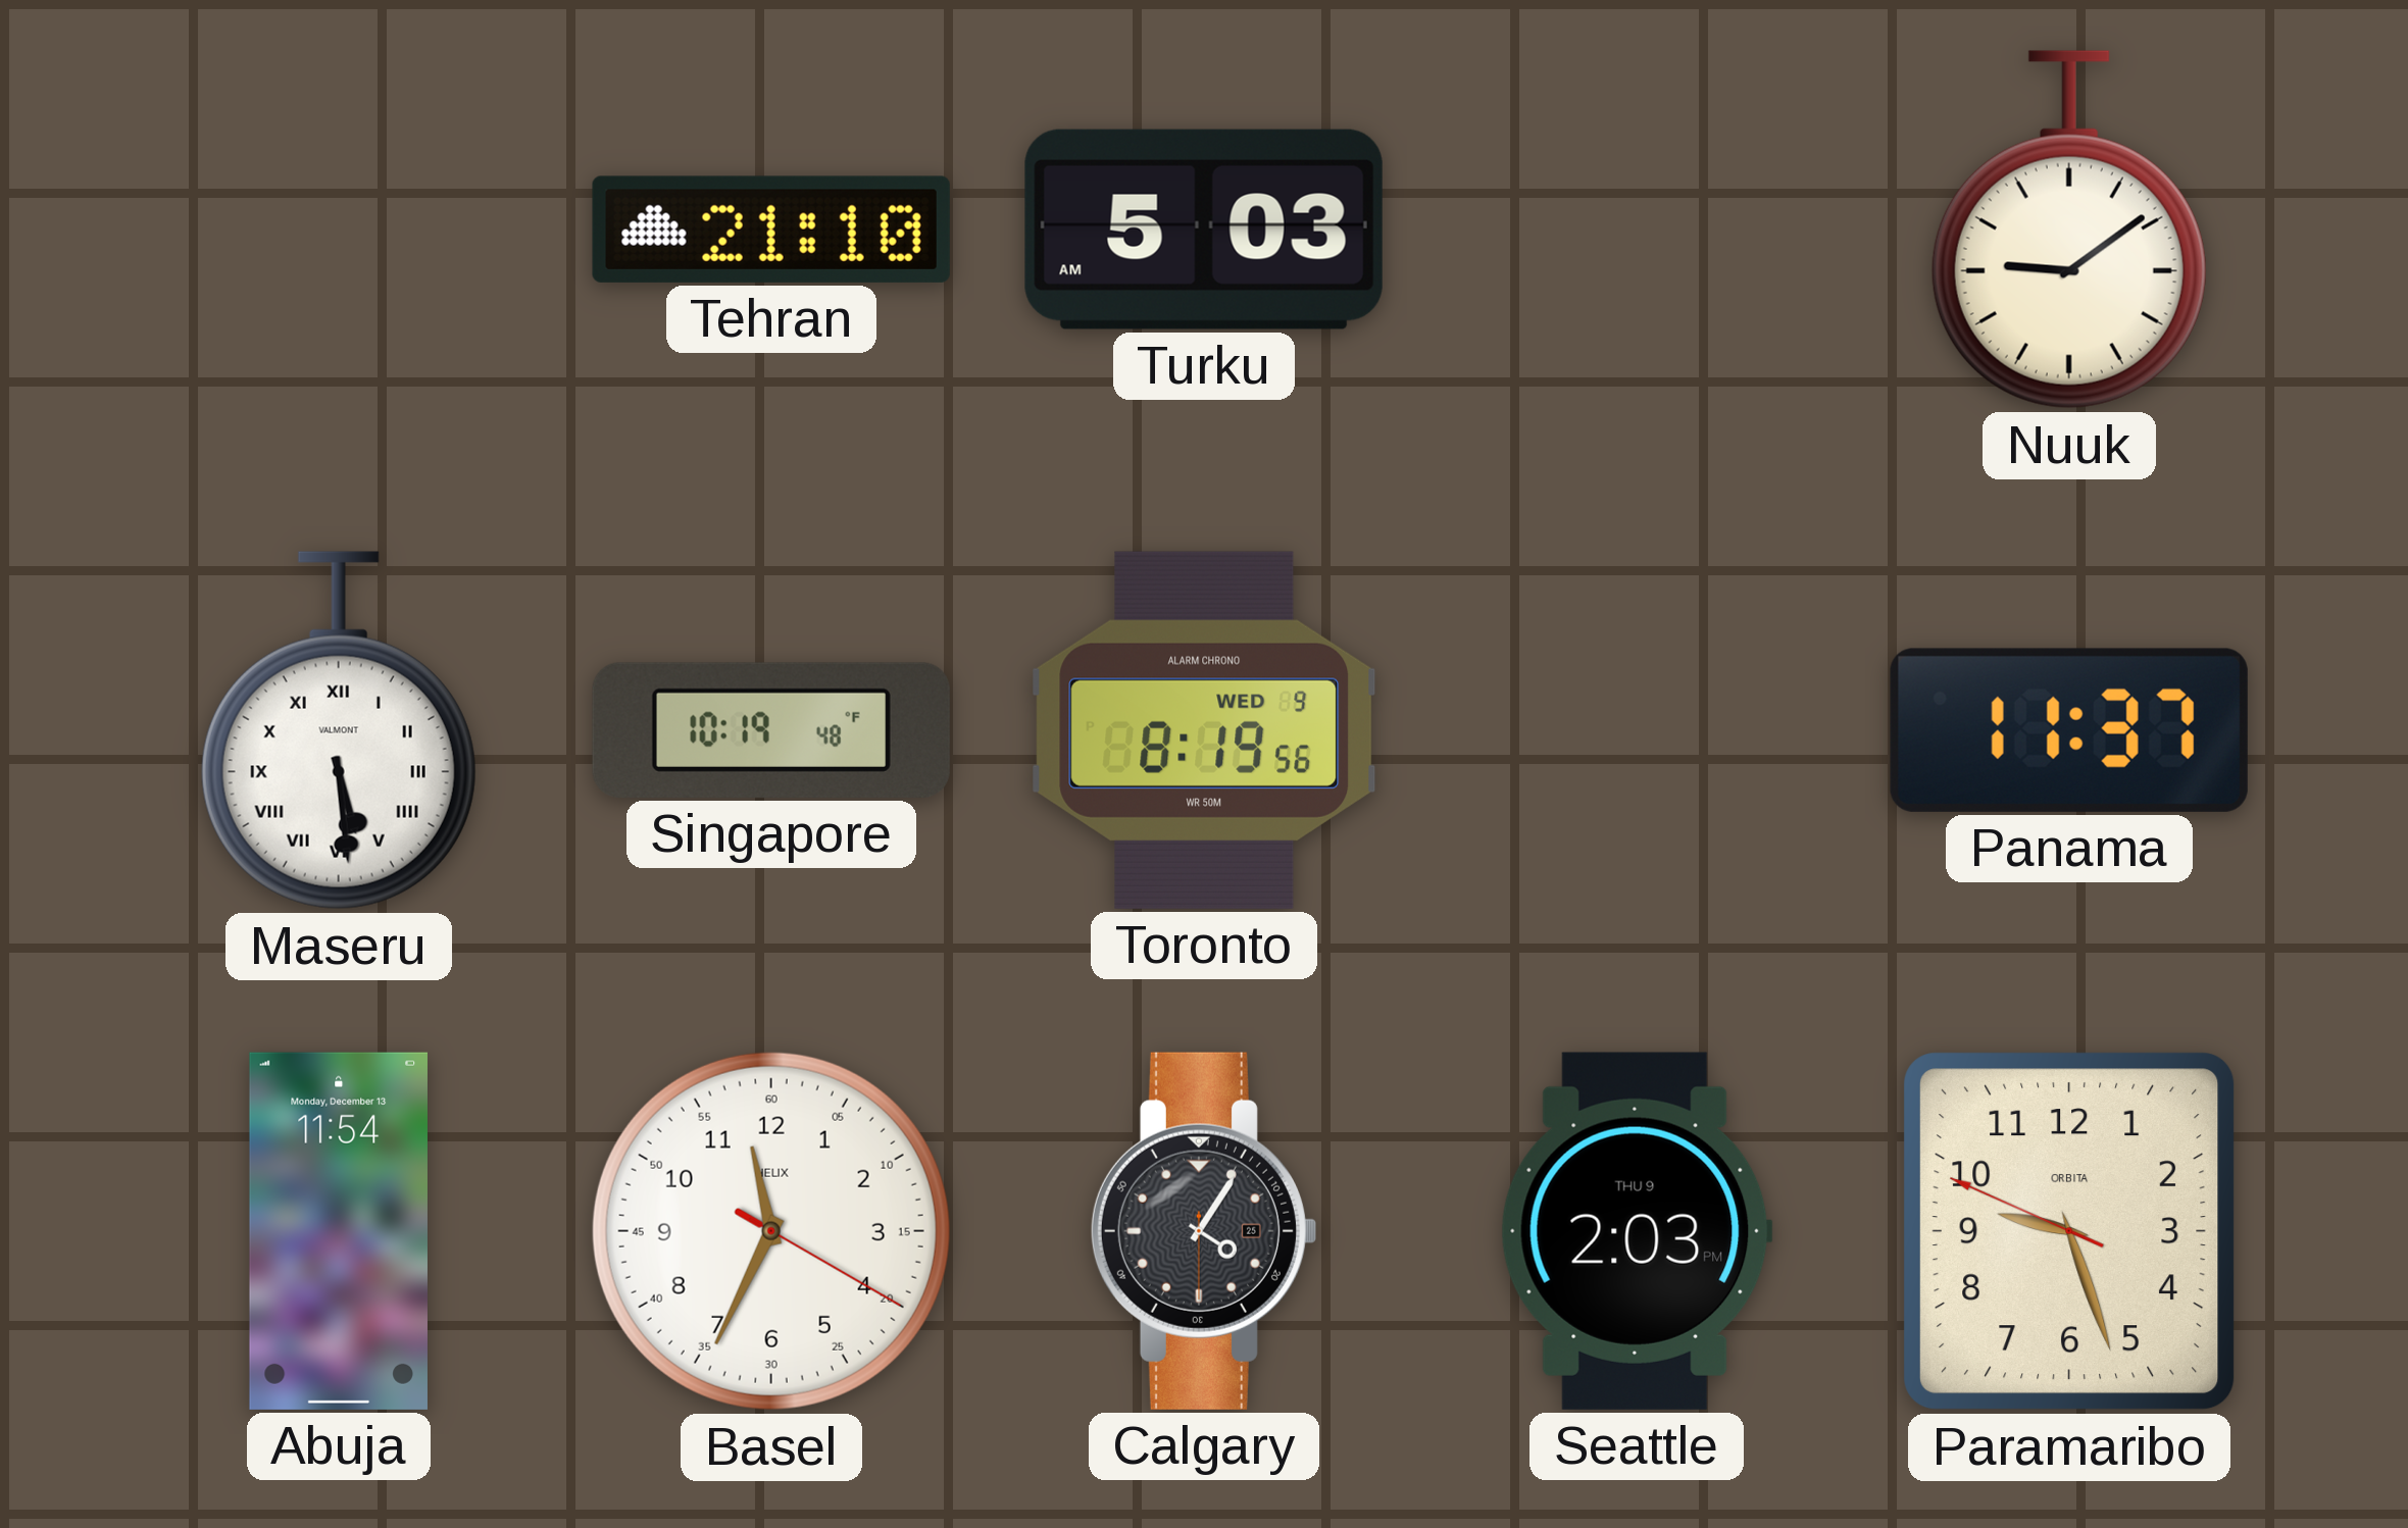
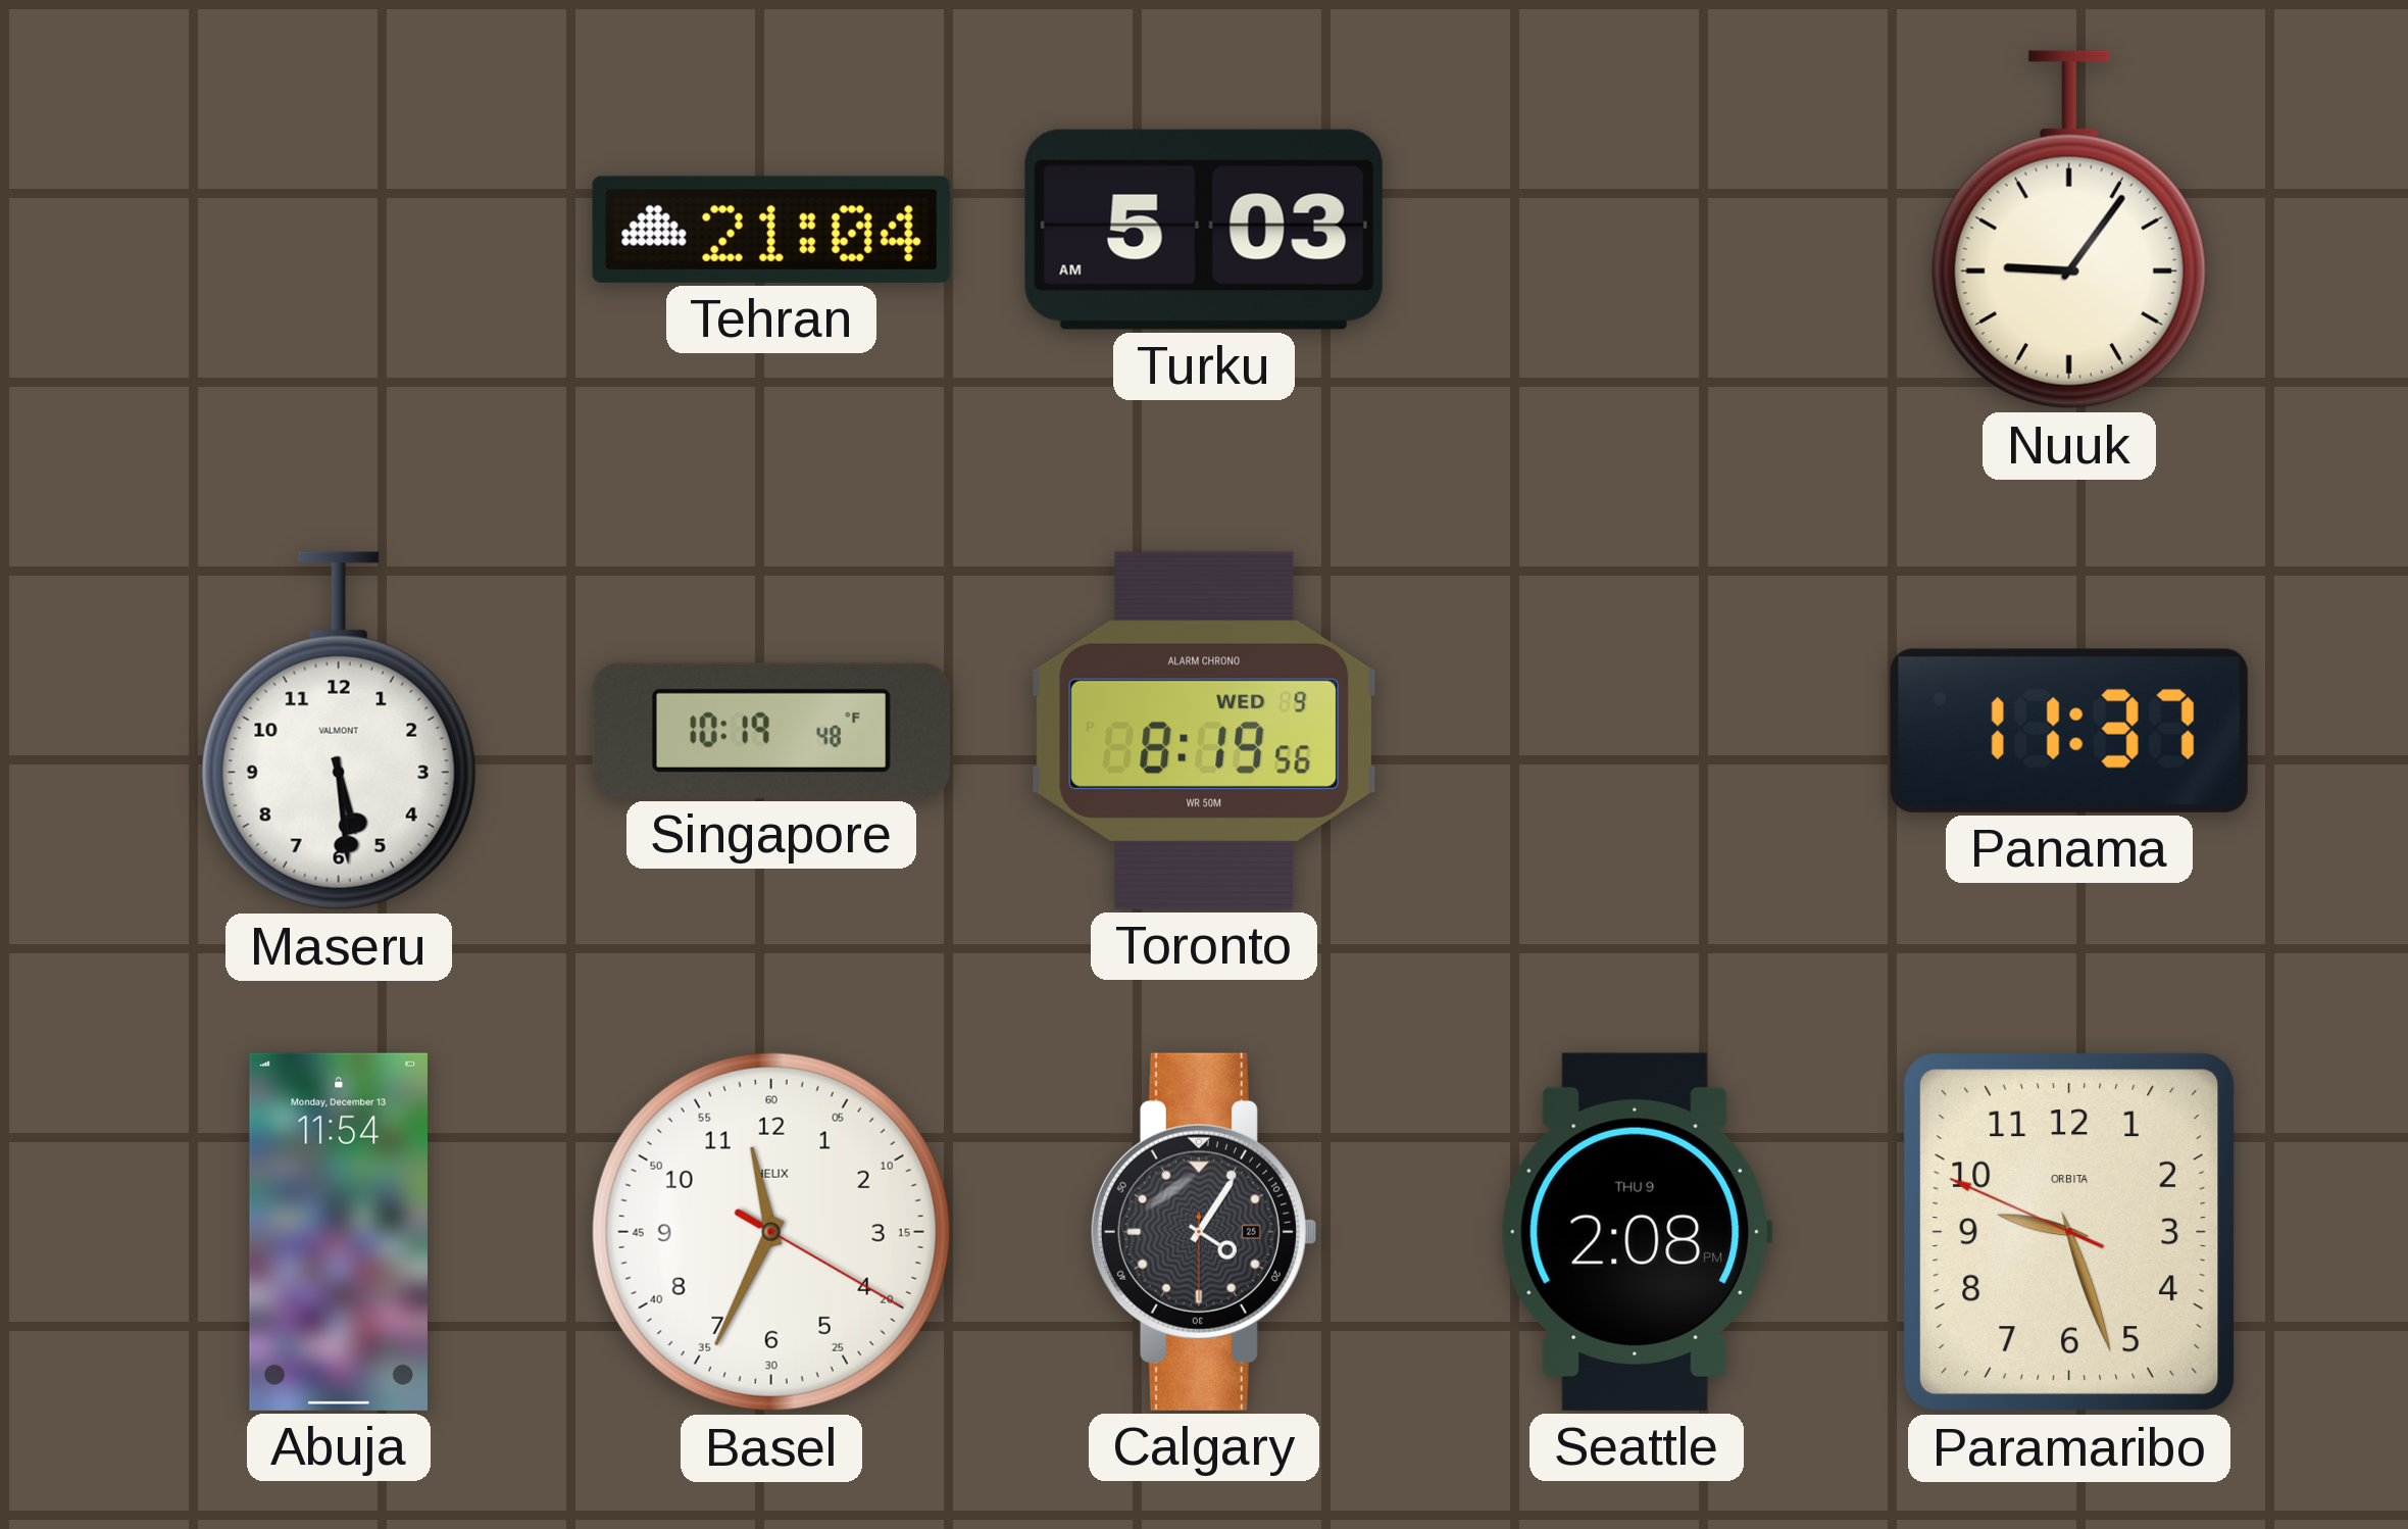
Tehran: 21:10 -> 21:04
Nuuk: 9:09 -> 9:06
Maseru numerals: Roman -> Arabic
Seattle: 2:03 -> 2:08
